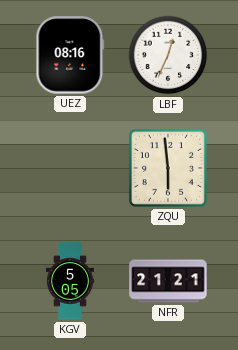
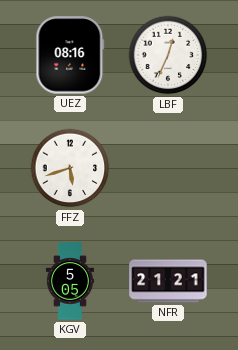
FFZ: none -> 5:42
ZQU: 5:59 -> none
